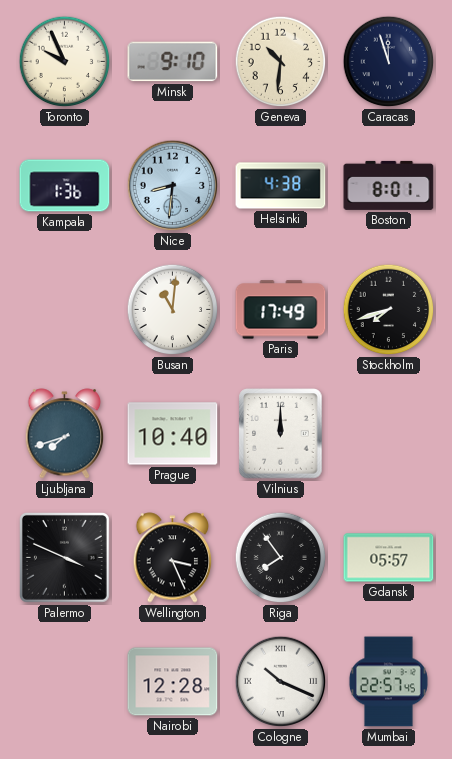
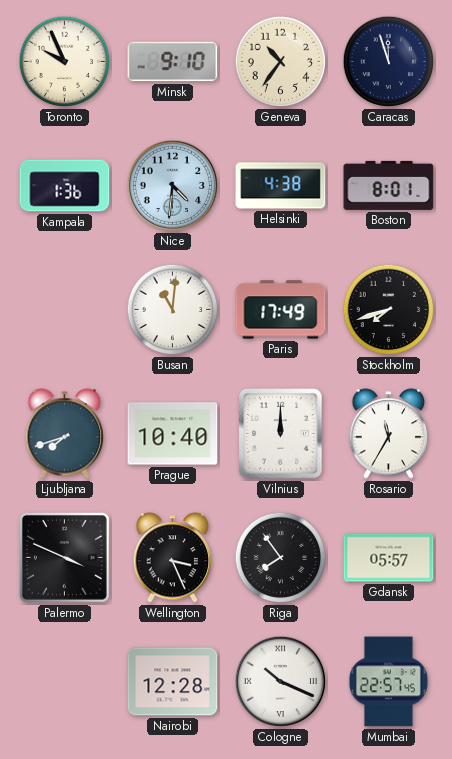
Geneva: 10:31 -> 10:36
Nice: 8:31 -> 4:31
Rosario: none -> 11:35
